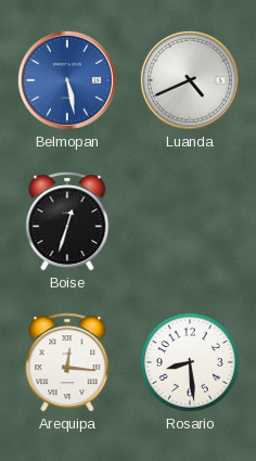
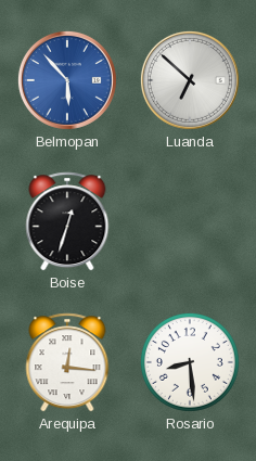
Belmopan: 5:28 -> 5:53
Luanda: 4:41 -> 6:52
